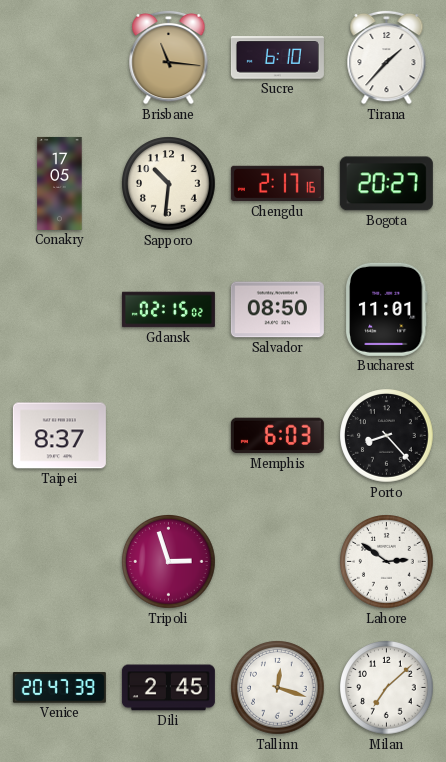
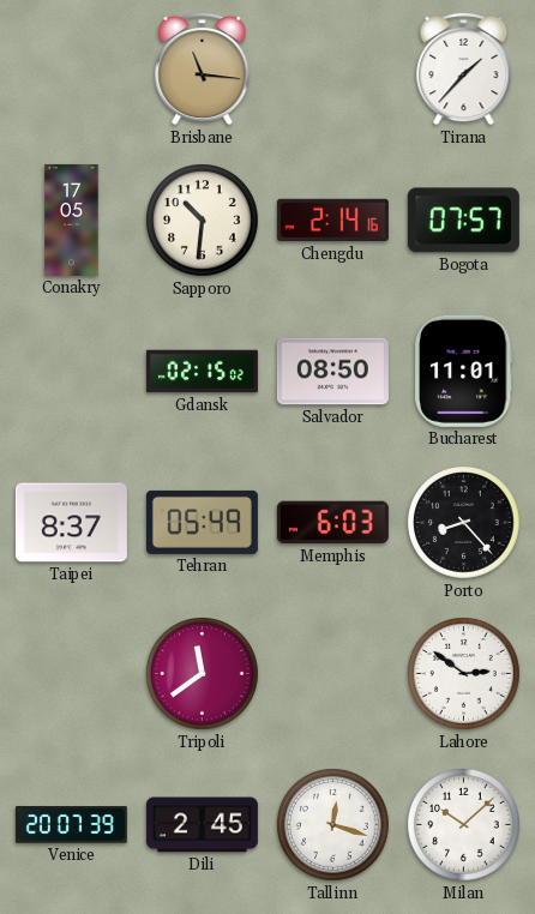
Sucre: 6:10 -> none
Chengdu: 2:17 -> 2:14
Bogota: 20:27 -> 07:57
Tehran: none -> 05:49
Tripoli: 2:57 -> 11:39
Venice: 20:47 -> 20:07
Milan: 7:08 -> 10:08
